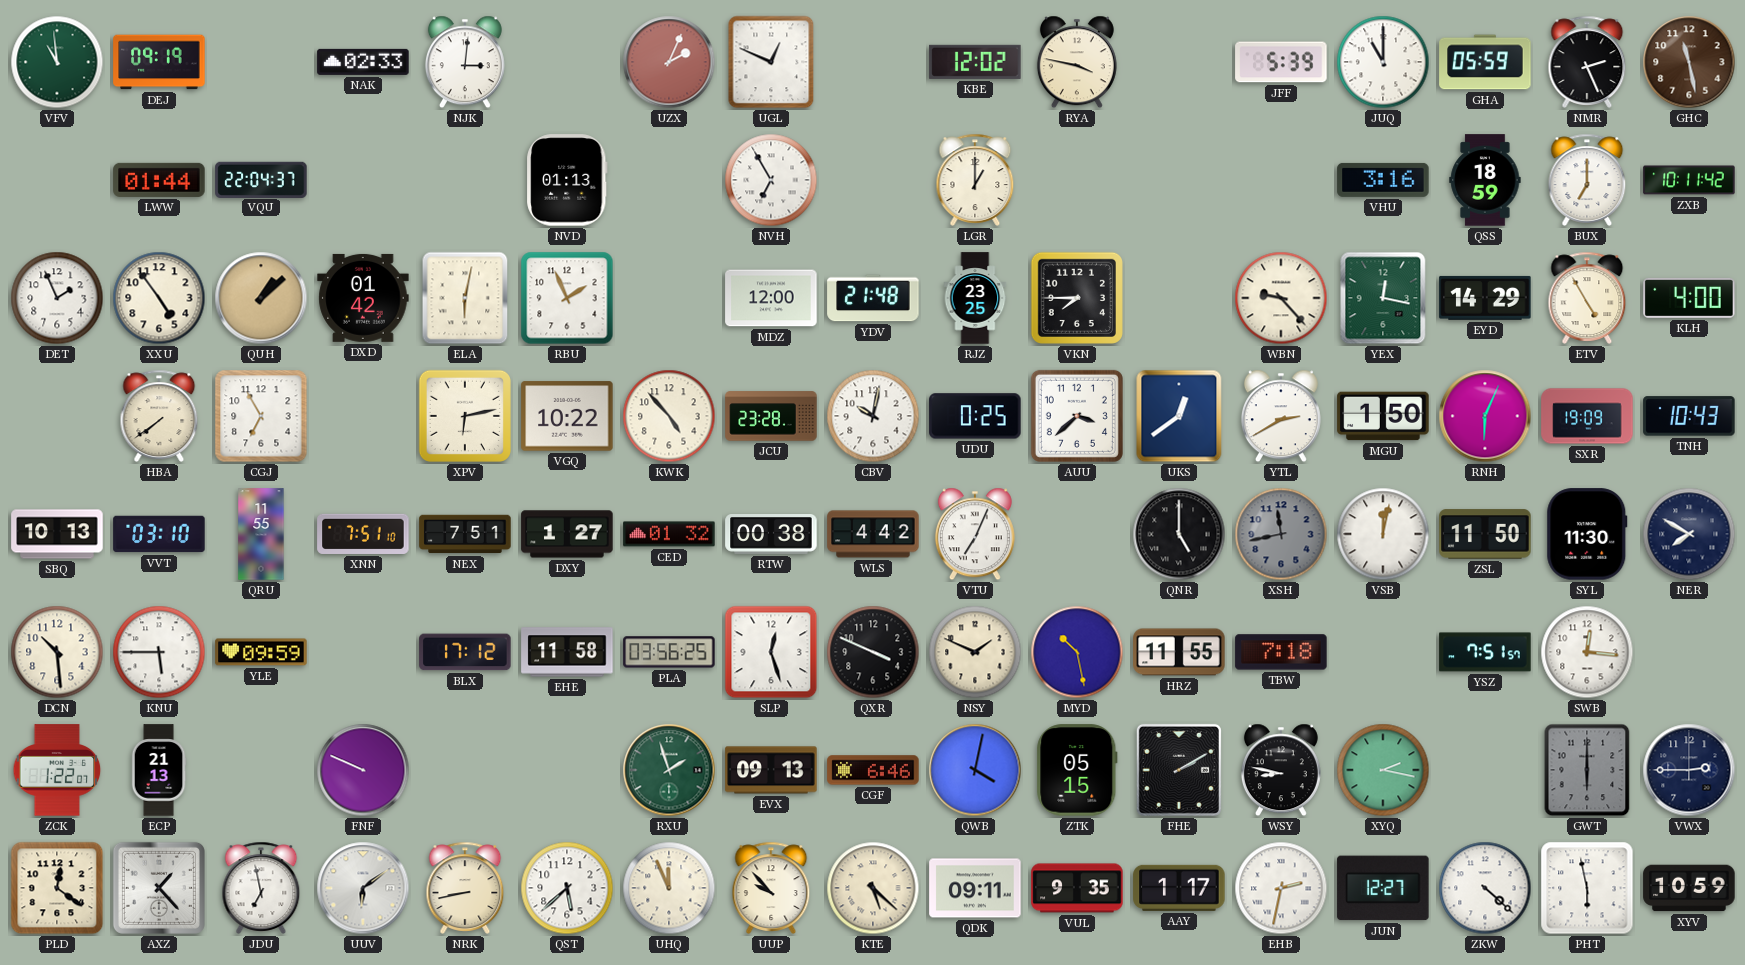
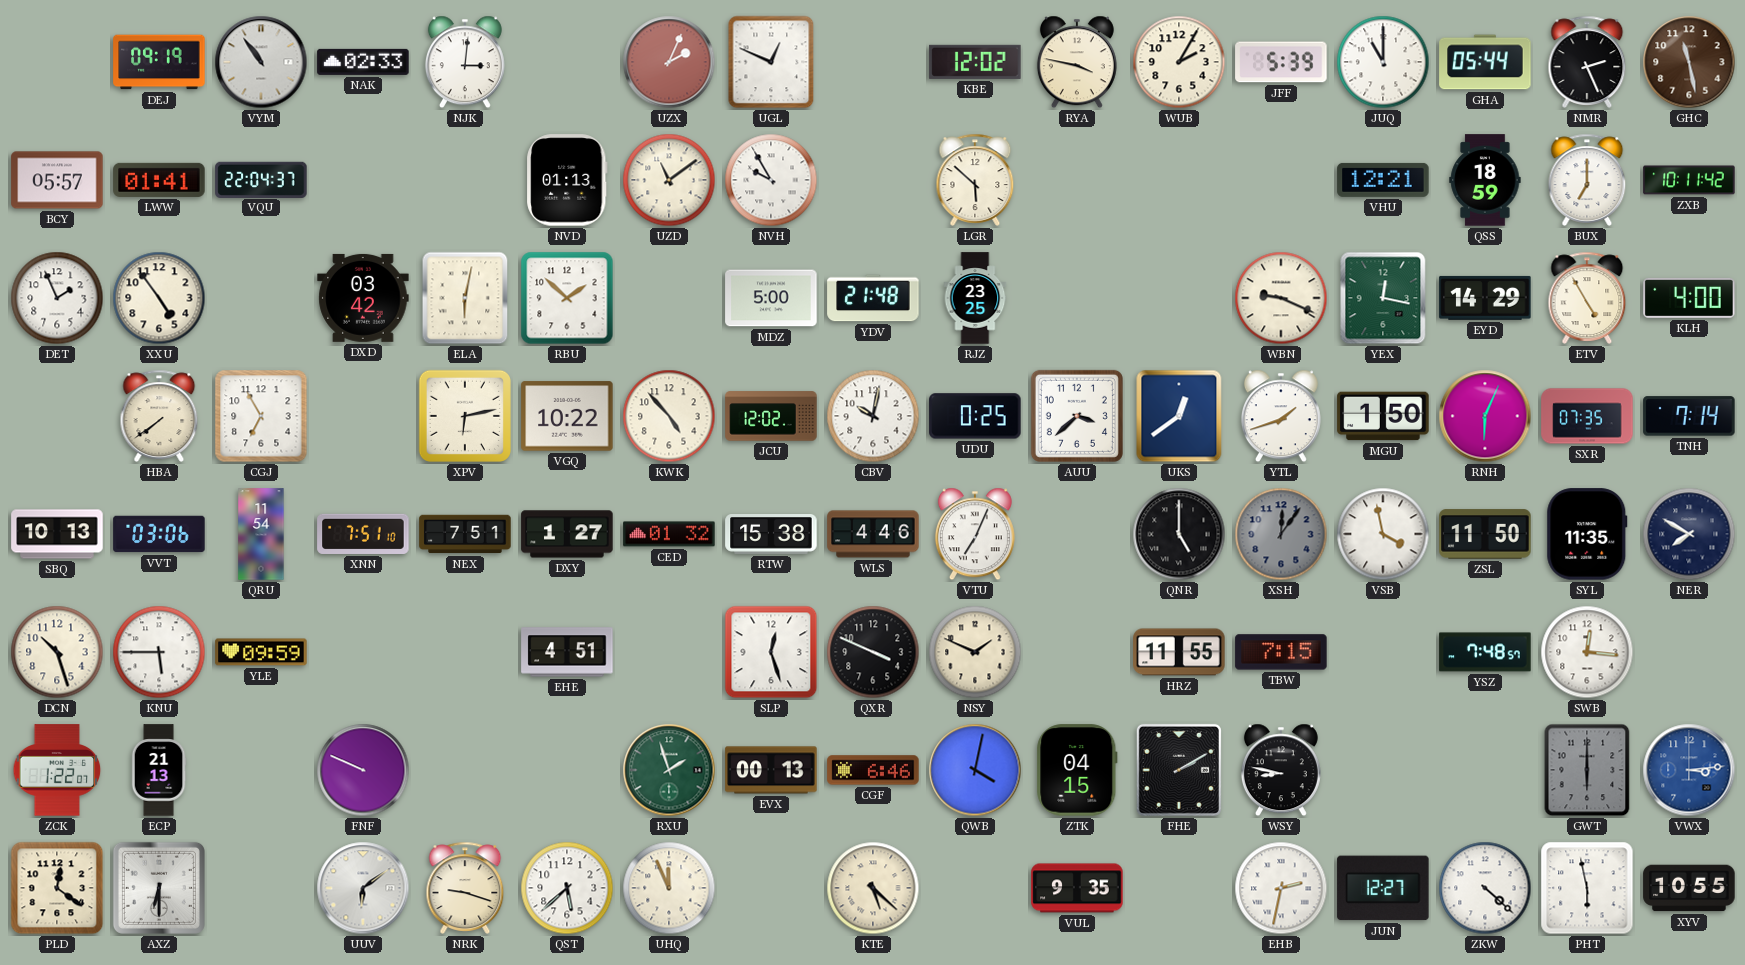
VFV: 10:59 -> none
VYM: none -> 10:54
WUB: none -> 2:05
GHA: 05:59 -> 05:44
BCY: none -> 05:57
LWW: 01:44 -> 01:41
UZD: none -> 11:09
NVH: 6:55 -> 9:55
LGR: 1:00 -> 5:52
VHU: 3:16 -> 12:21
QUH: 1:08 -> none
DXD: 01:42 -> 03:42
RBU: 1:56 -> 1:52
MDZ: 12:00 -> 5:00
VKN: 7:45 -> none
WBN: 9:23 -> 9:19
JCU: 23:28 -> 12:02
YTL: 2:40 -> 1:42
SXR: 19:09 -> 07:35
TNH: 10:43 -> 7:14
VVT: 03:10 -> 03:06
QRU: 11:55 -> 11:54
RTW: 00:38 -> 15:38
WLS: 4:42 -> 4:46
XSH: 11:43 -> 12:06
VSB: 12:02 -> 3:58
SYL: 11:30 -> 11:35
DCN: 10:29 -> 10:27
BLX: 17:12 -> none
EHE: 11:58 -> 4:51
PLA: 03:56 -> none
MYD: 10:28 -> none
TBW: 7:18 -> 7:15
YSZ: 7:51 -> 7:48
EVX: 09:13 -> 00:13
ZTK: 05:15 -> 04:15
XYQ: 2:17 -> none
VWX: 2:45 -> 3:14
VWX dial: navy -> blue
AXZ: 1:23 -> 6:30
JDU: 6:58 -> none
NRK: 8:43 -> 9:18
UUP: 9:53 -> none
QDK: 09:11 -> none
AAY: 1:17 -> none
XYV: 10:59 -> 10:55
